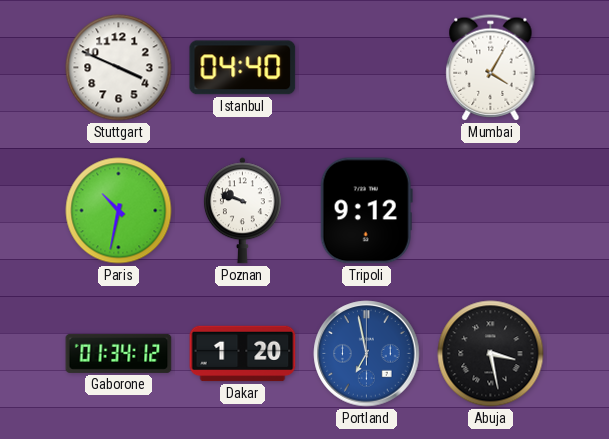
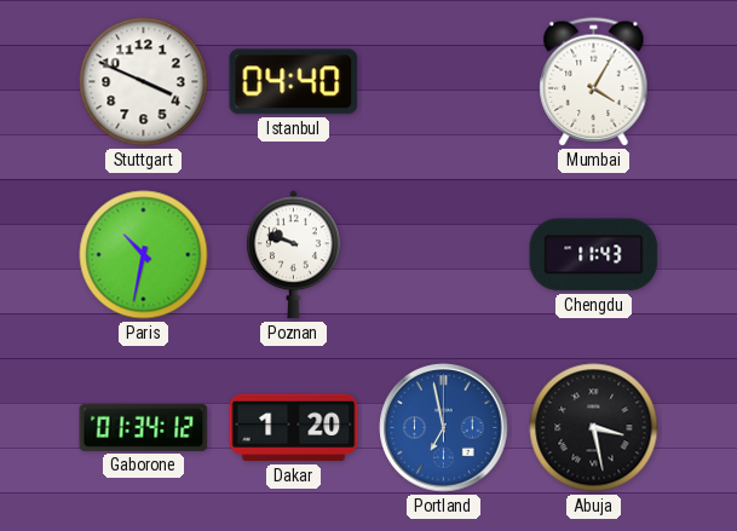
Tripoli: 9:12 -> none
Chengdu: none -> 11:43
